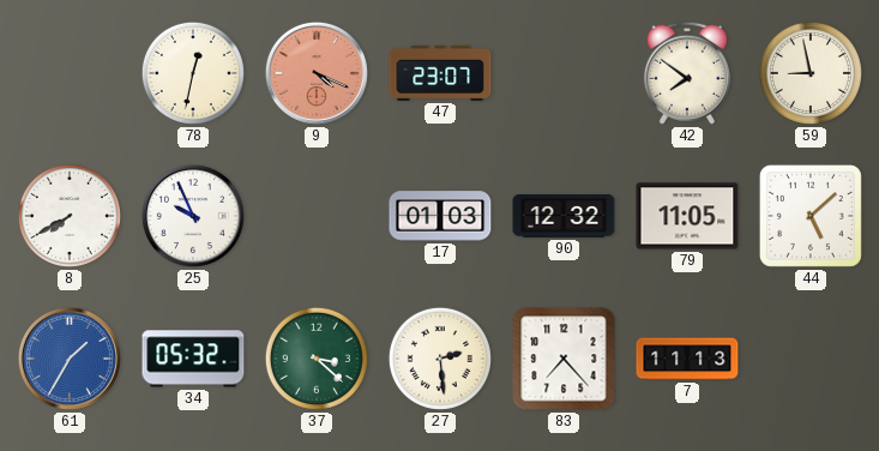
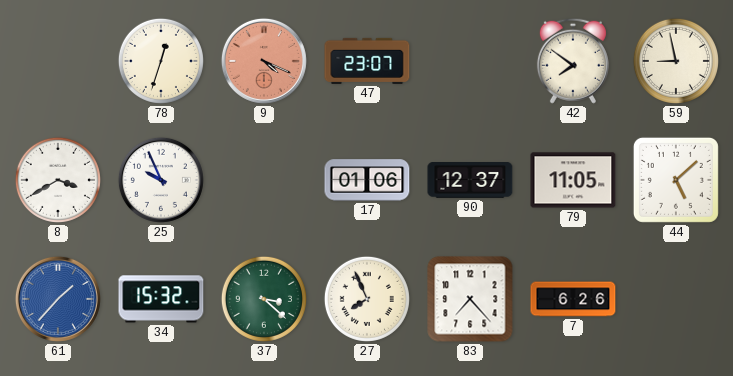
78: 12:32 -> 12:33
8: 7:40 -> 3:40
17: 01:03 -> 01:06
90: 12:32 -> 12:37
61: 1:35 -> 1:37
34: 05:32 -> 15:32
27: 2:29 -> 7:56
7: 11:13 -> 6:26
